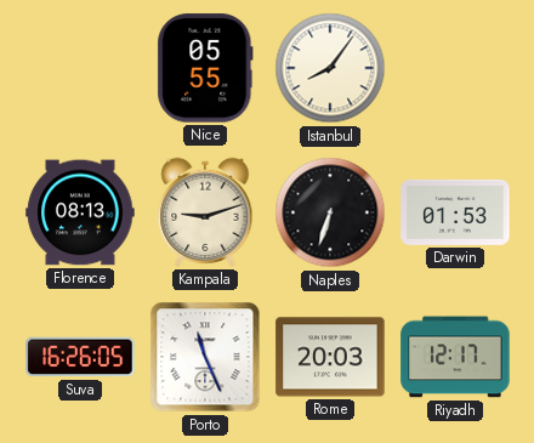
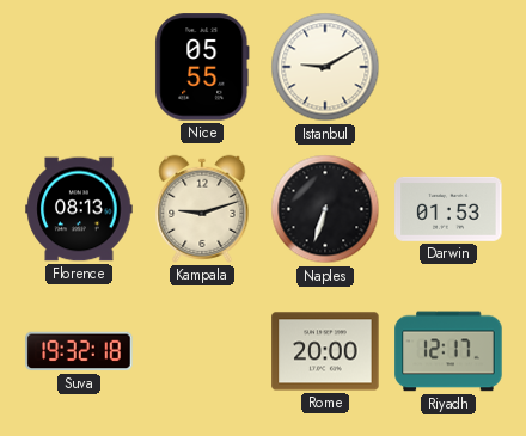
Istanbul: 8:06 -> 9:10
Suva: 16:26 -> 19:32
Porto: 11:26 -> none
Rome: 20:03 -> 20:00
